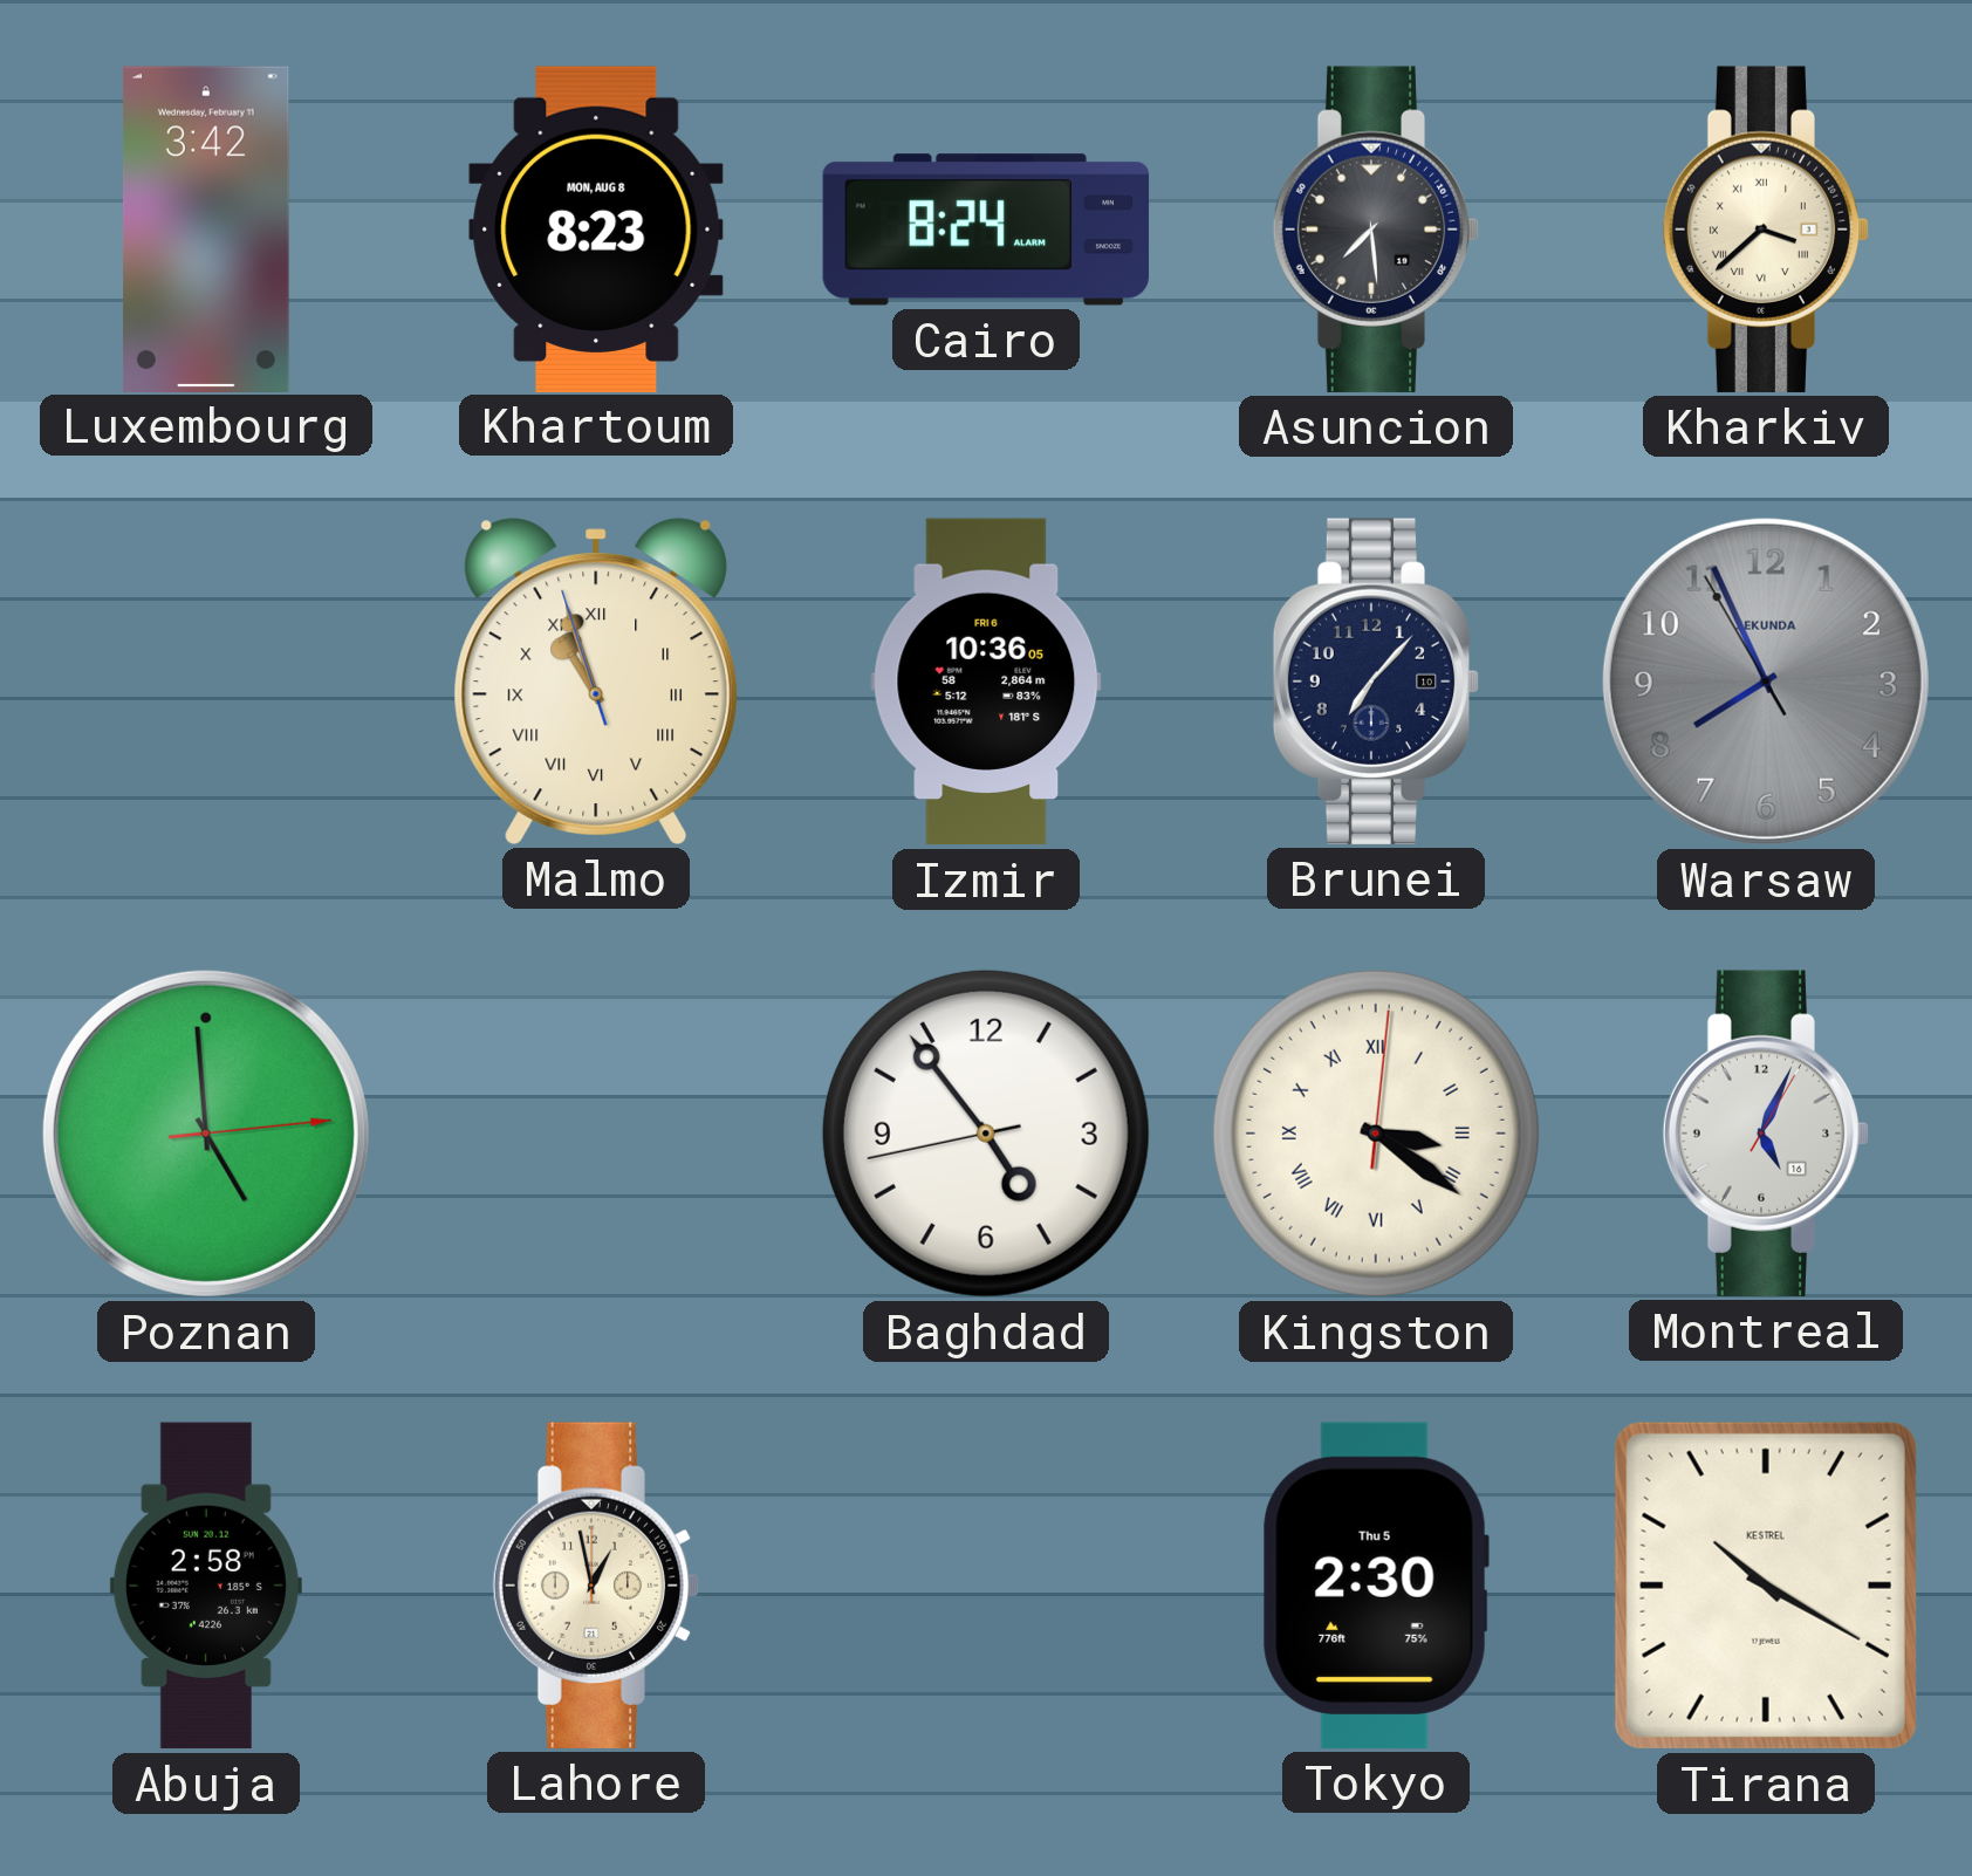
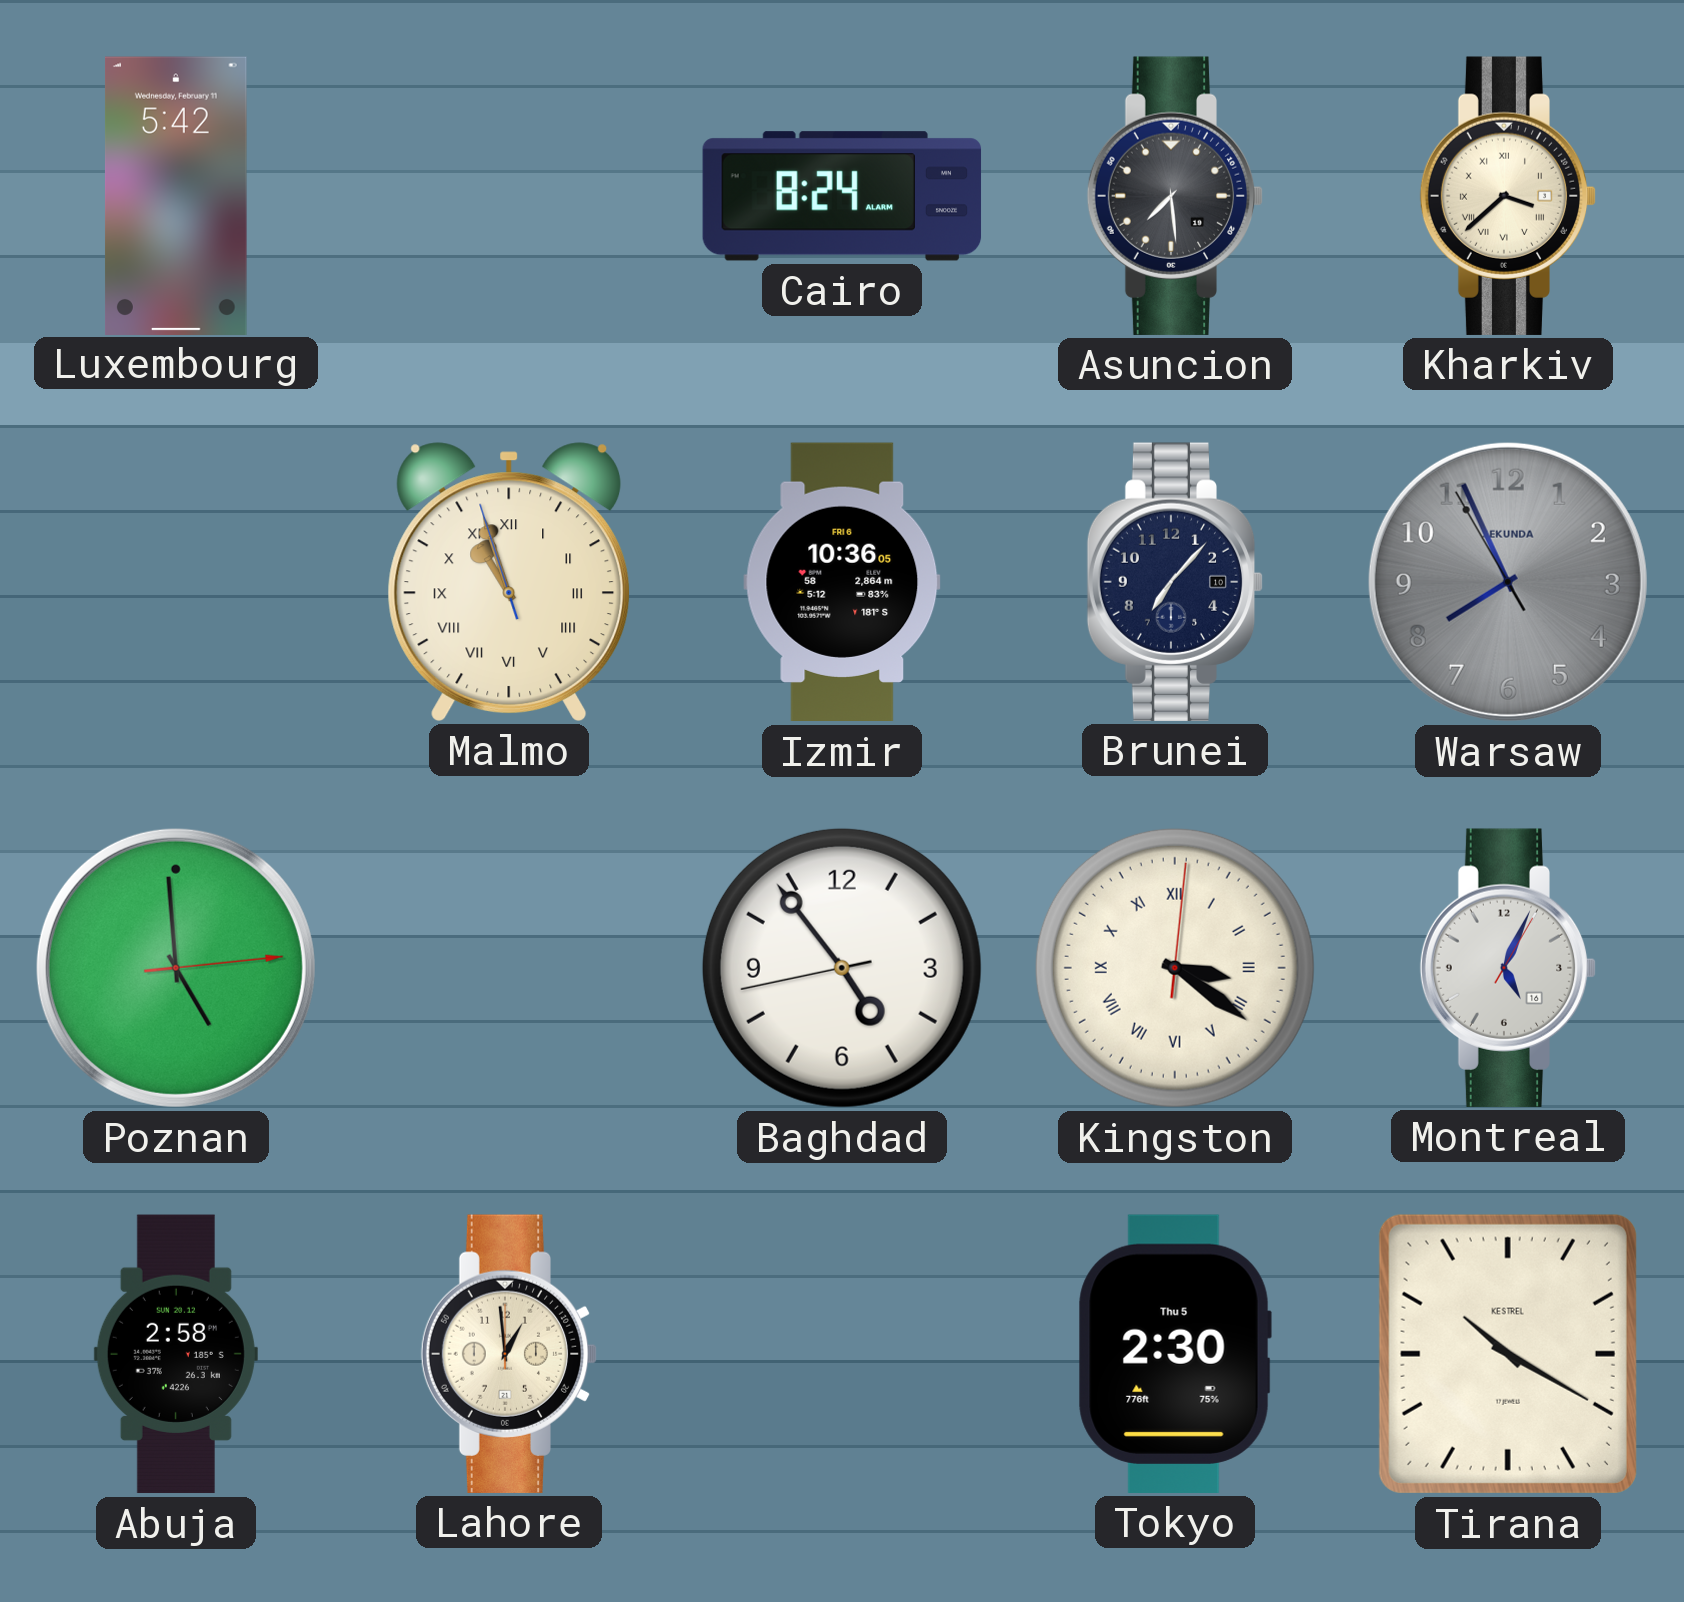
Luxembourg: 3:42 -> 5:42
Khartoum: 8:23 -> none
Lahore: 12:58 -> 12:59
